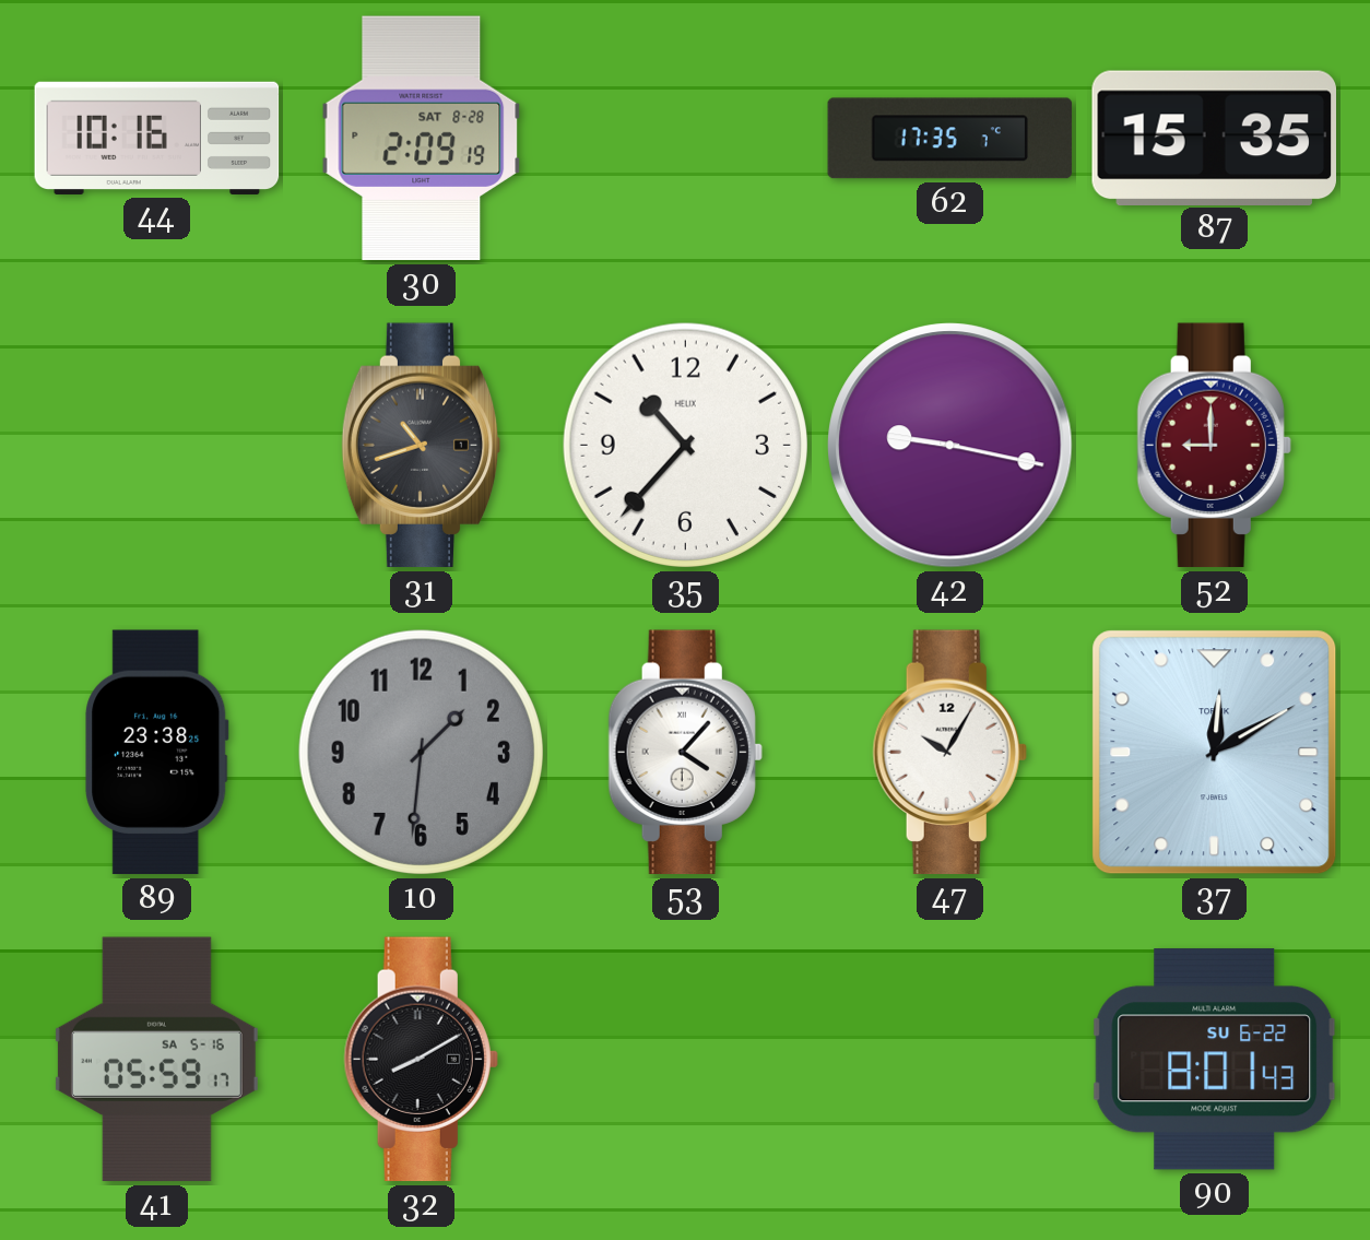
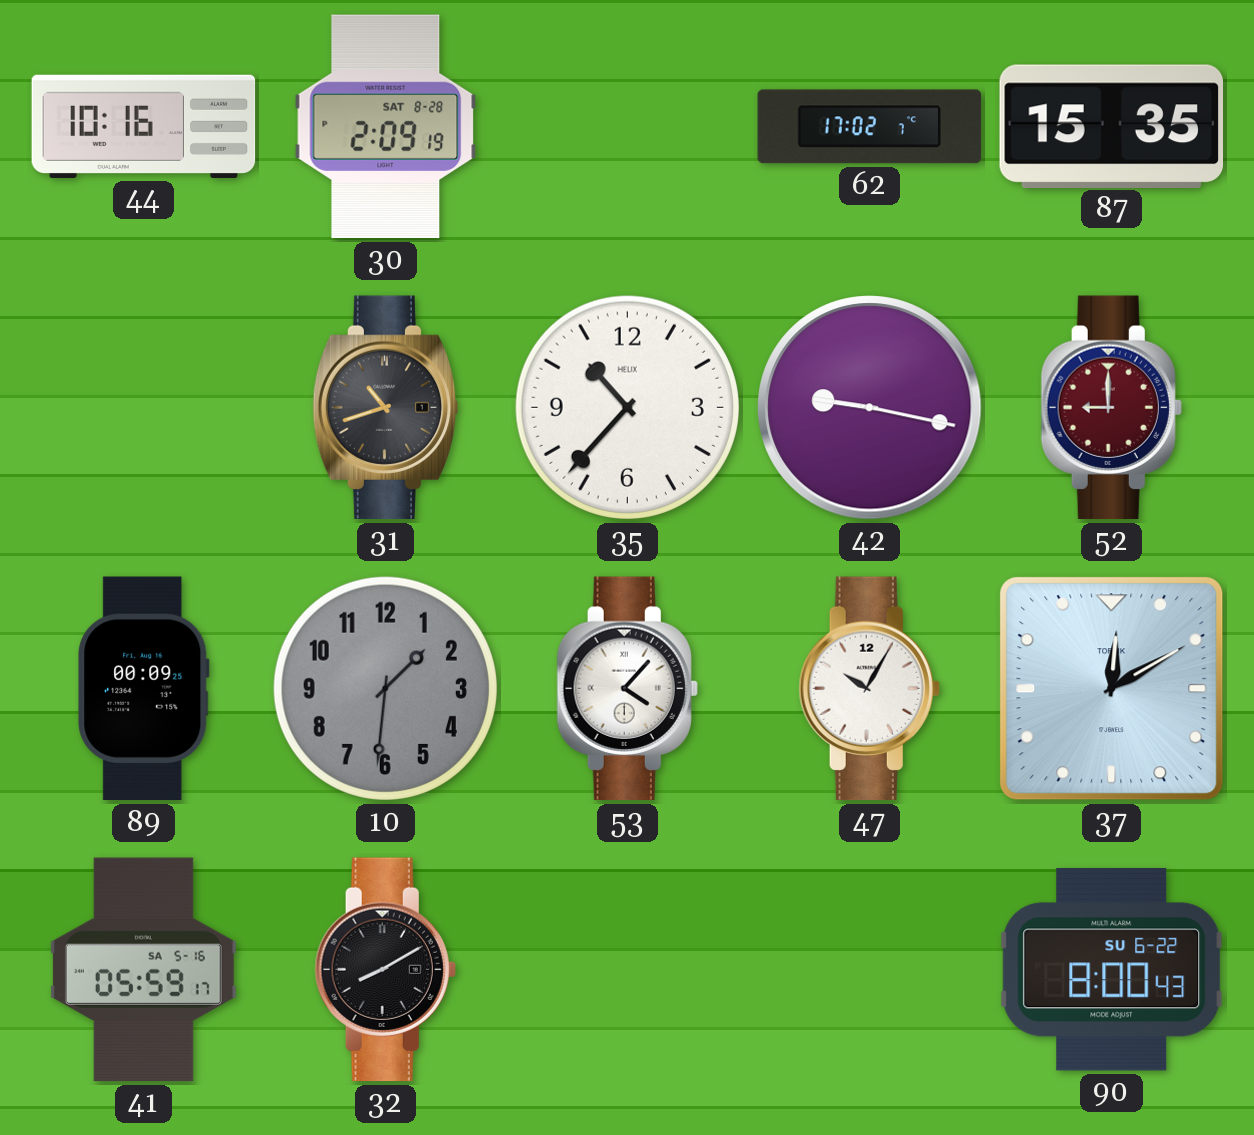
62: 17:35 -> 17:02
89: 23:38 -> 00:09
90: 8:01 -> 8:00
